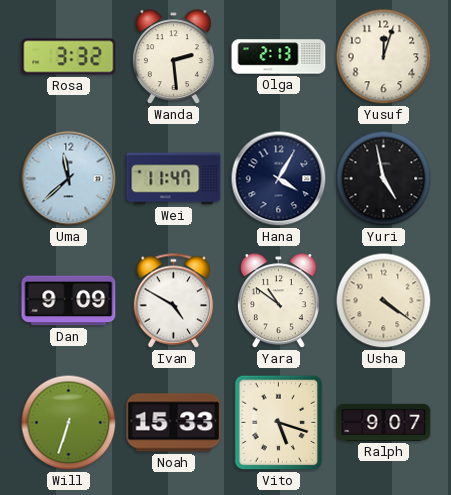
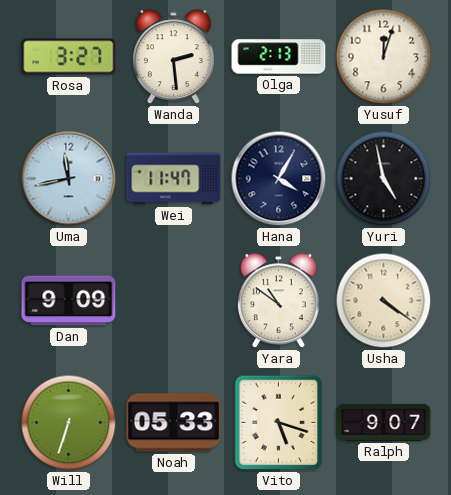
Rosa: 3:32 -> 3:27
Uma: 11:38 -> 11:43
Ivan: 4:50 -> none
Noah: 15:33 -> 05:33
